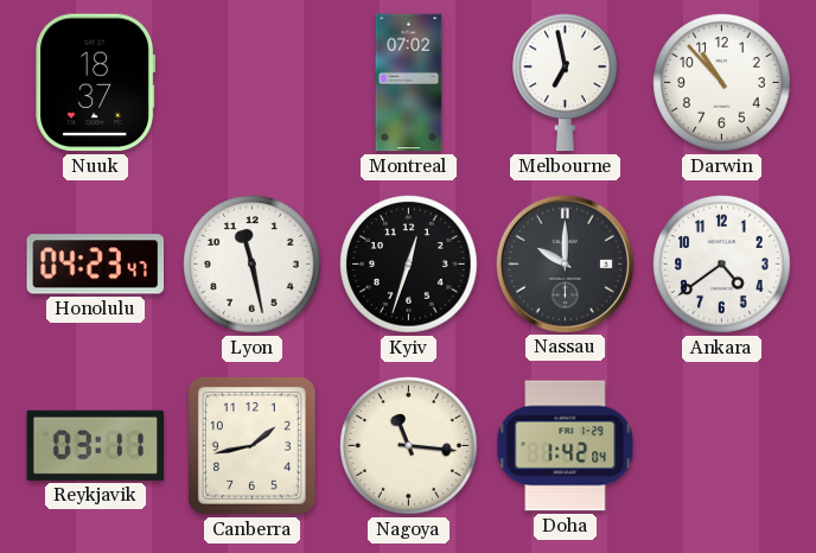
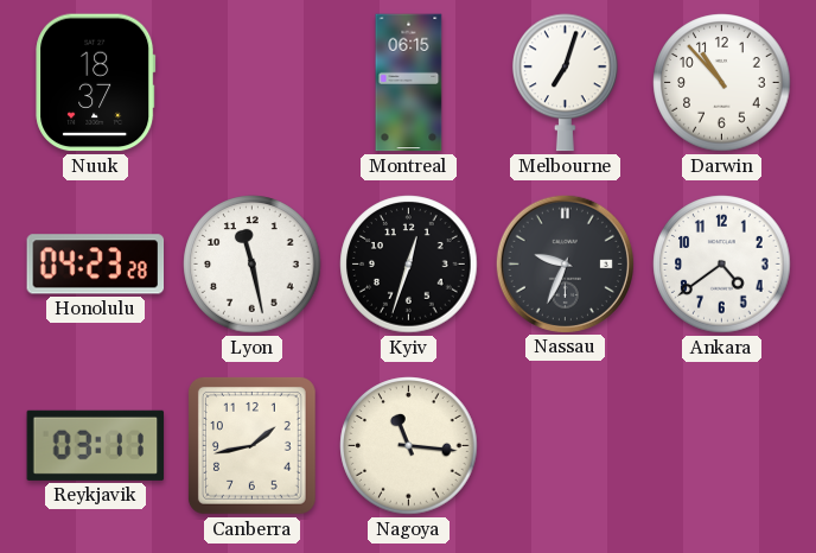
Montreal: 07:02 -> 06:15
Melbourne: 6:58 -> 7:03
Honolulu: 04:23:47 -> 04:23:28
Nassau: 10:00 -> 9:34
Doha: 1:42 -> none
